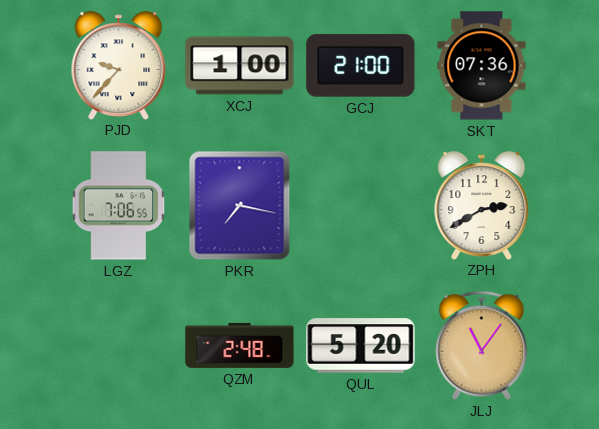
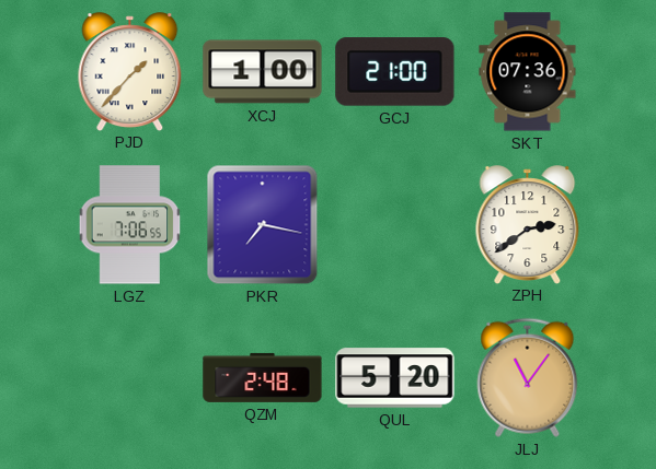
PJD: 9:37 -> 1:37
ZPH: 2:40 -> 2:39
